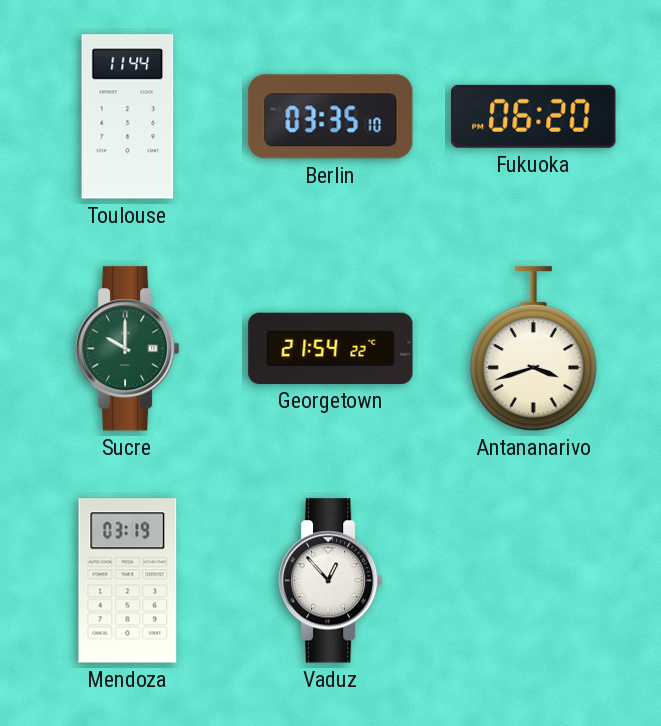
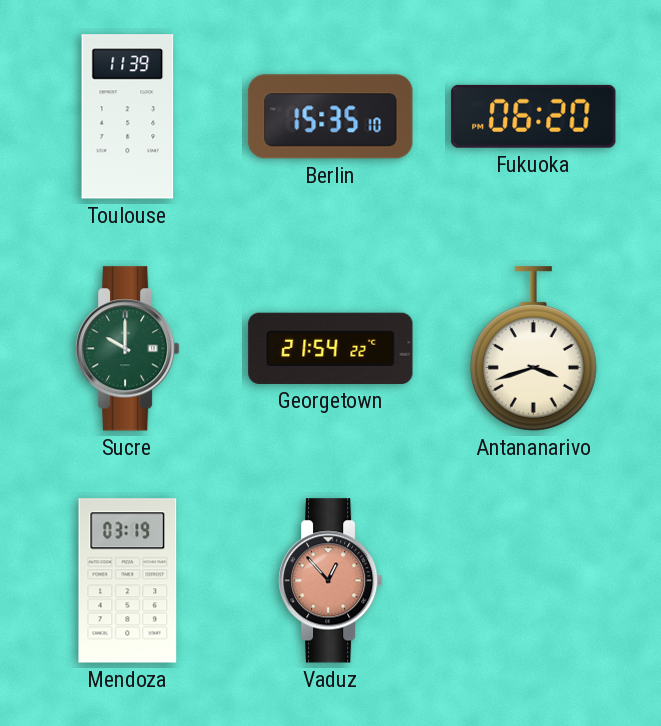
Toulouse: 11:44 -> 11:39
Berlin: 03:35 -> 15:35
Vaduz dial: white -> salmon
